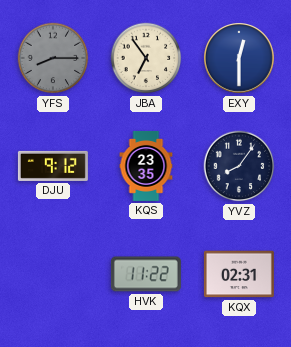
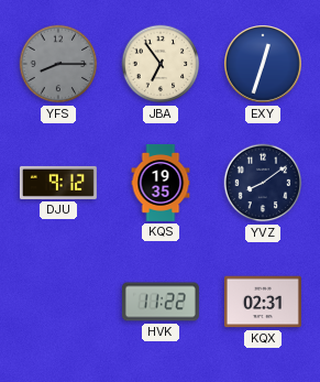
EXY: 12:30 -> 12:33
KQS: 23:35 -> 19:35
YVZ: 8:06 -> 8:09
